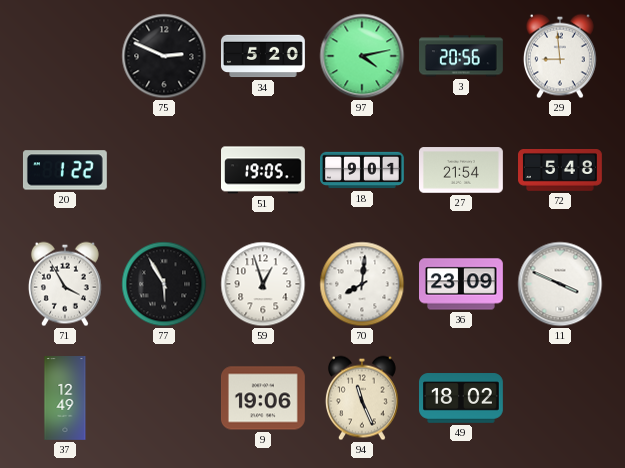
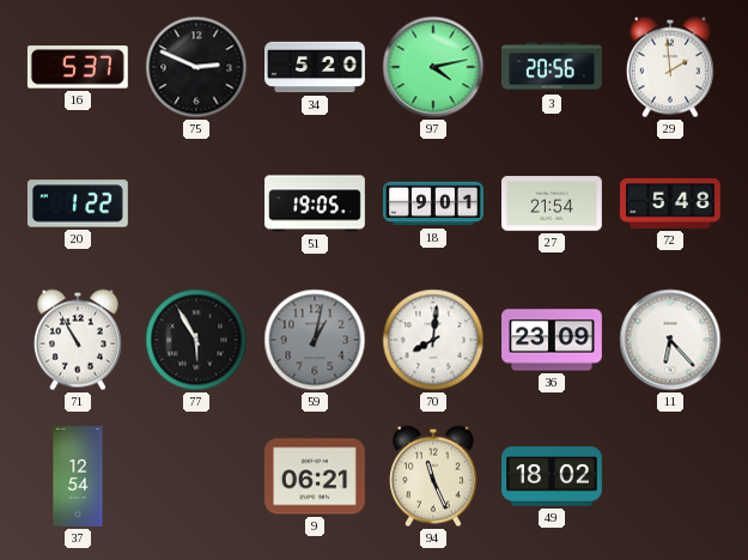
16: none -> 5:37
29: 8:59 -> 1:59
71: 3:55 -> 10:55
59: 12:57 -> 1:02
59 dial: white -> grey
11: 3:49 -> 6:23
37: 12:49 -> 12:54
9: 19:06 -> 06:21
